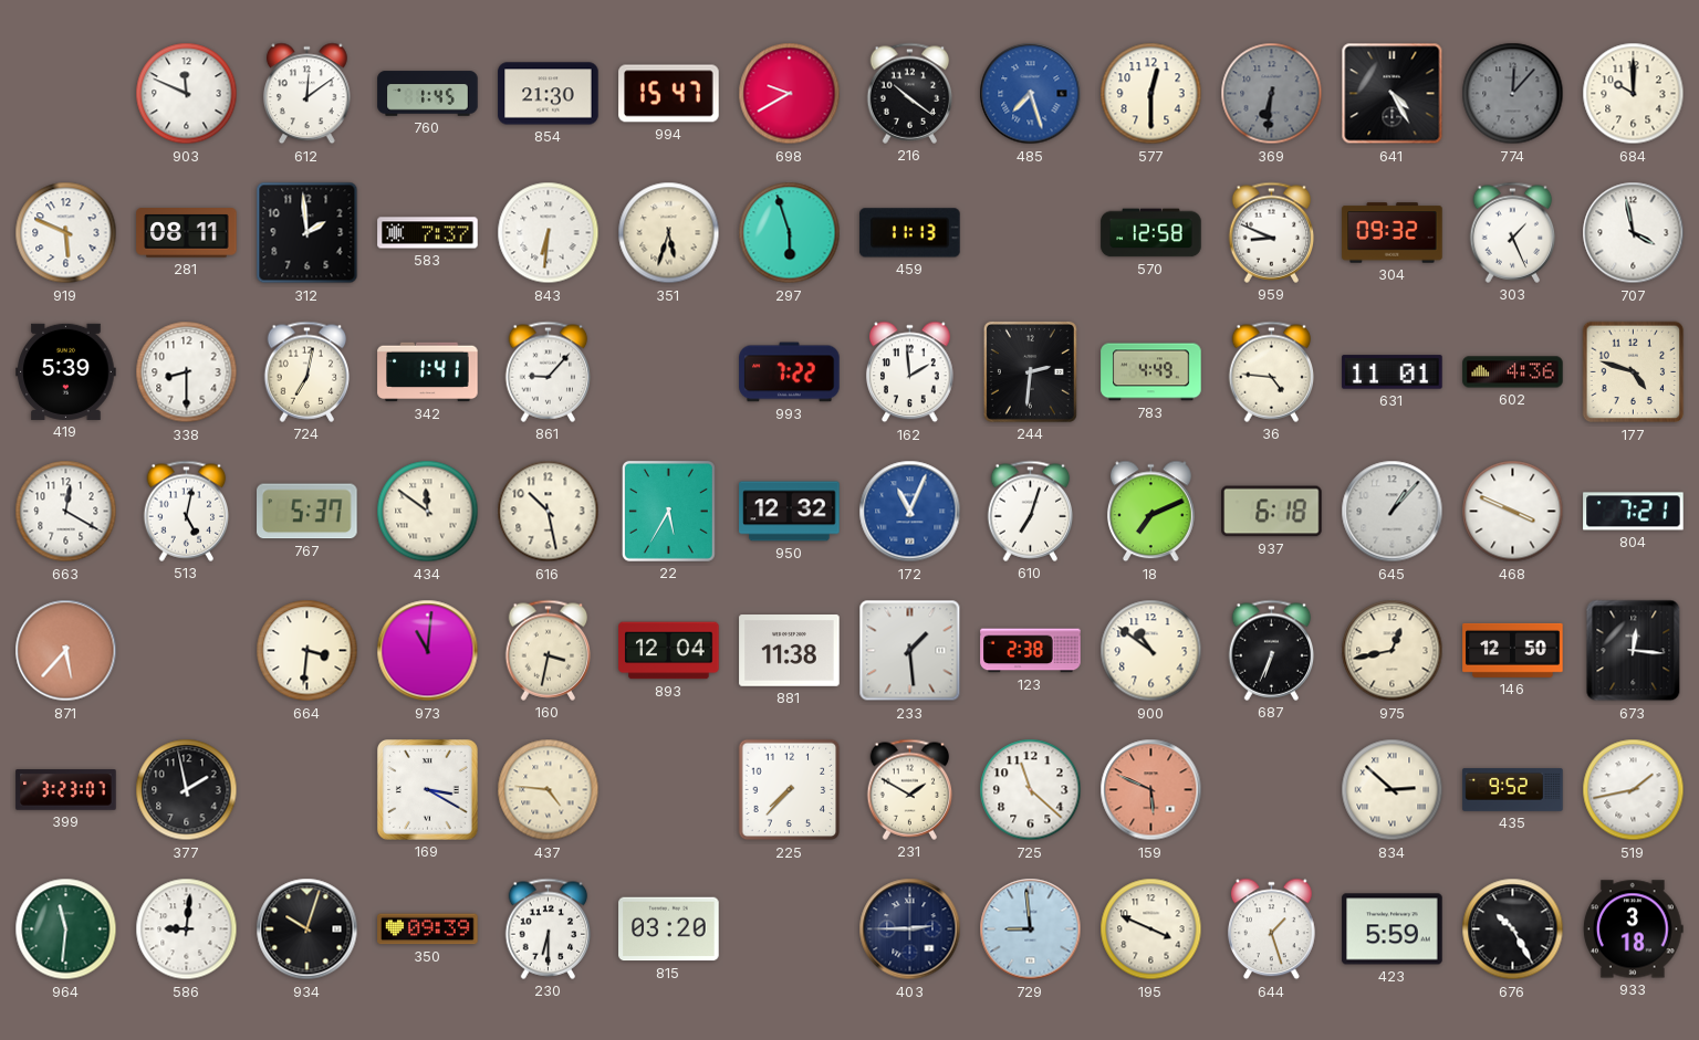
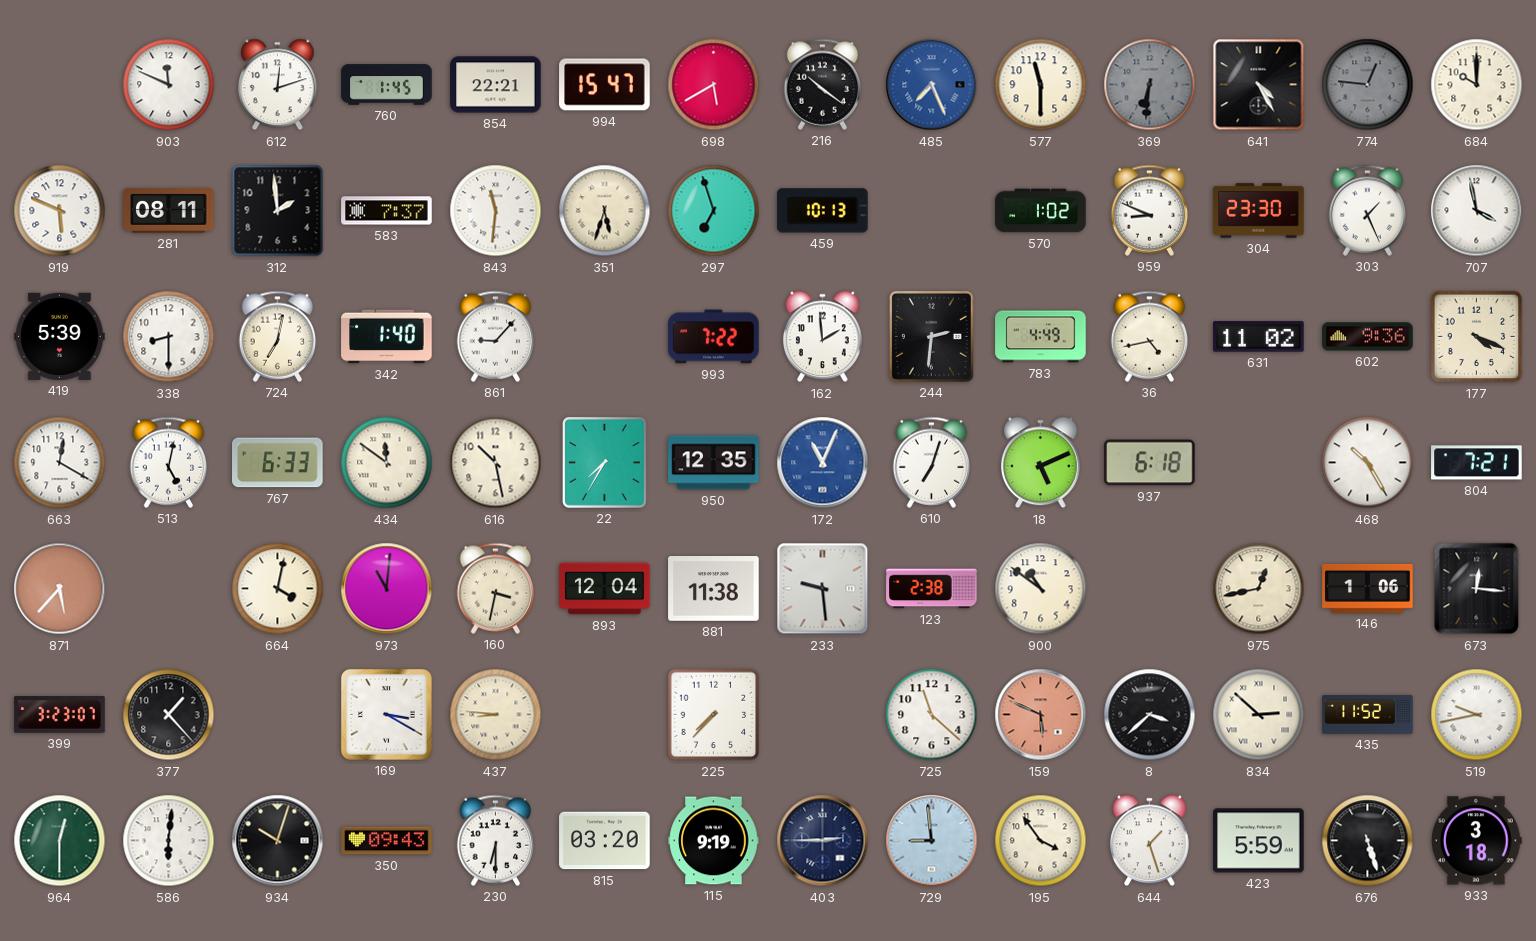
612: 12:09 -> 12:12
854: 21:30 -> 22:21
698: 9:40 -> 5:40
485: 7:27 -> 7:26
577: 12:30 -> 11:30
774: 12:07 -> 12:46
843: 6:31 -> 11:31
297: 5:57 -> 6:57
459: 11:13 -> 10:13
570: 12:58 -> 1:02
304: 09:32 -> 23:30
342: 1:41 -> 1:40
36: 4:46 -> 4:43
631: 11:01 -> 11:02
602: 4:36 -> 9:36
177: 4:48 -> 4:19
767: 5:37 -> 6:33
22: 5:35 -> 7:35
950: 12:32 -> 12:35
18: 7:11 -> 5:11
645: 1:07 -> none
468: 3:49 -> 10:25
664: 3:31 -> 4:02
233: 1:29 -> 9:29
687: 6:34 -> none
146: 12:50 -> 1:06
377: 1:58 -> 1:23
437: 4:46 -> 8:46
231: 1:50 -> none
8: none -> 3:38
435: 9:52 -> 11:52
519: 1:43 -> 9:43
964: 11:31 -> 12:30
586: 9:01 -> 6:01
350: 09:39 -> 09:43
115: none -> 9:19
195: 3:49 -> 3:54
676: 10:25 -> 5:27
